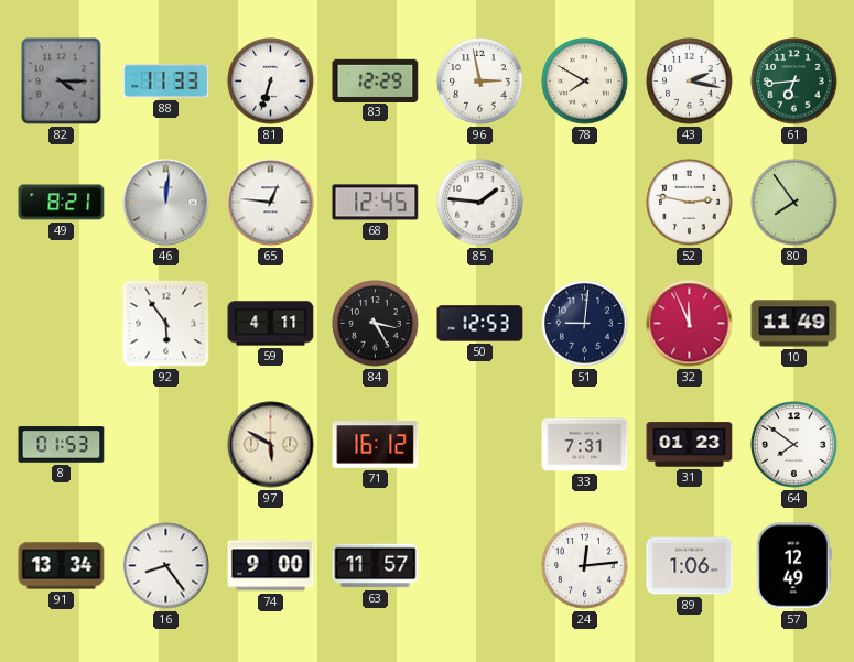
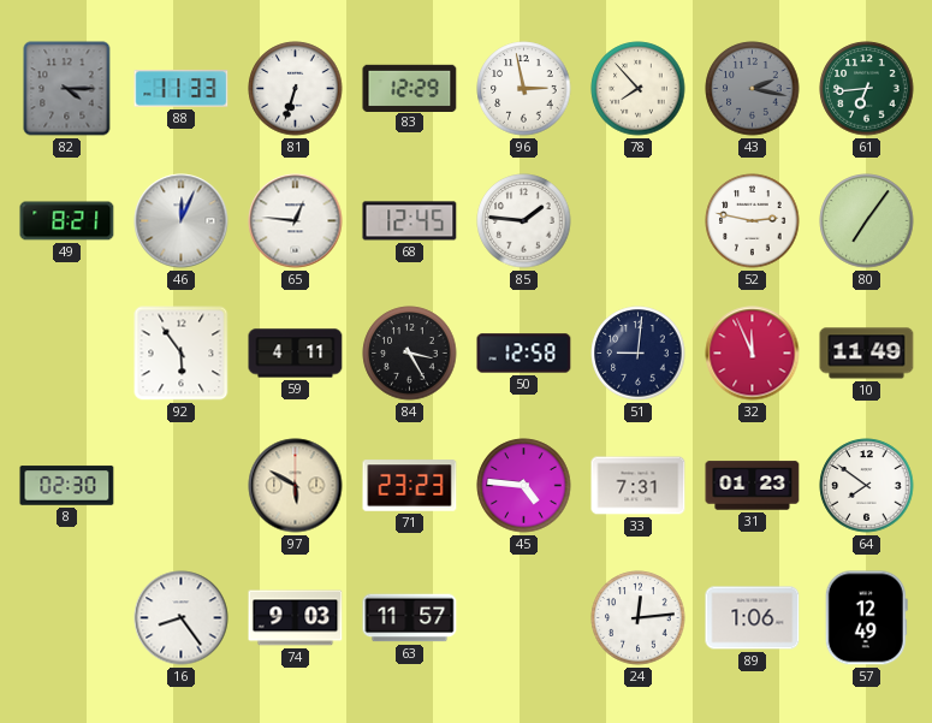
78: 7:50 -> 7:53
43 dial: white -> grey
46: 12:01 -> 12:04
80: 7:54 -> 7:06
50: 12:53 -> 12:58
8: 01:53 -> 02:30
71: 16:12 -> 23:23
45: none -> 4:46
91: 13:34 -> none
74: 9:00 -> 9:03
